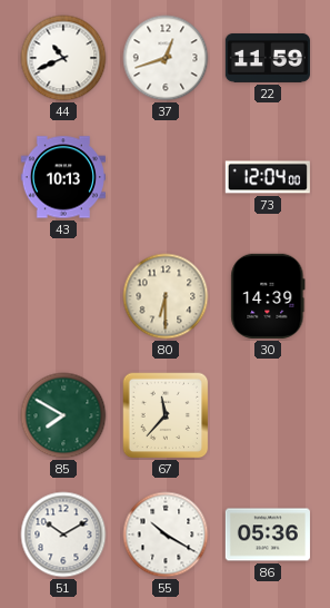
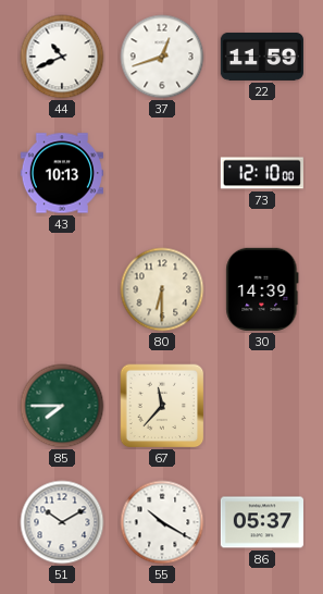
73: 12:04 -> 12:10
85: 7:50 -> 7:45
86: 05:36 -> 05:37
